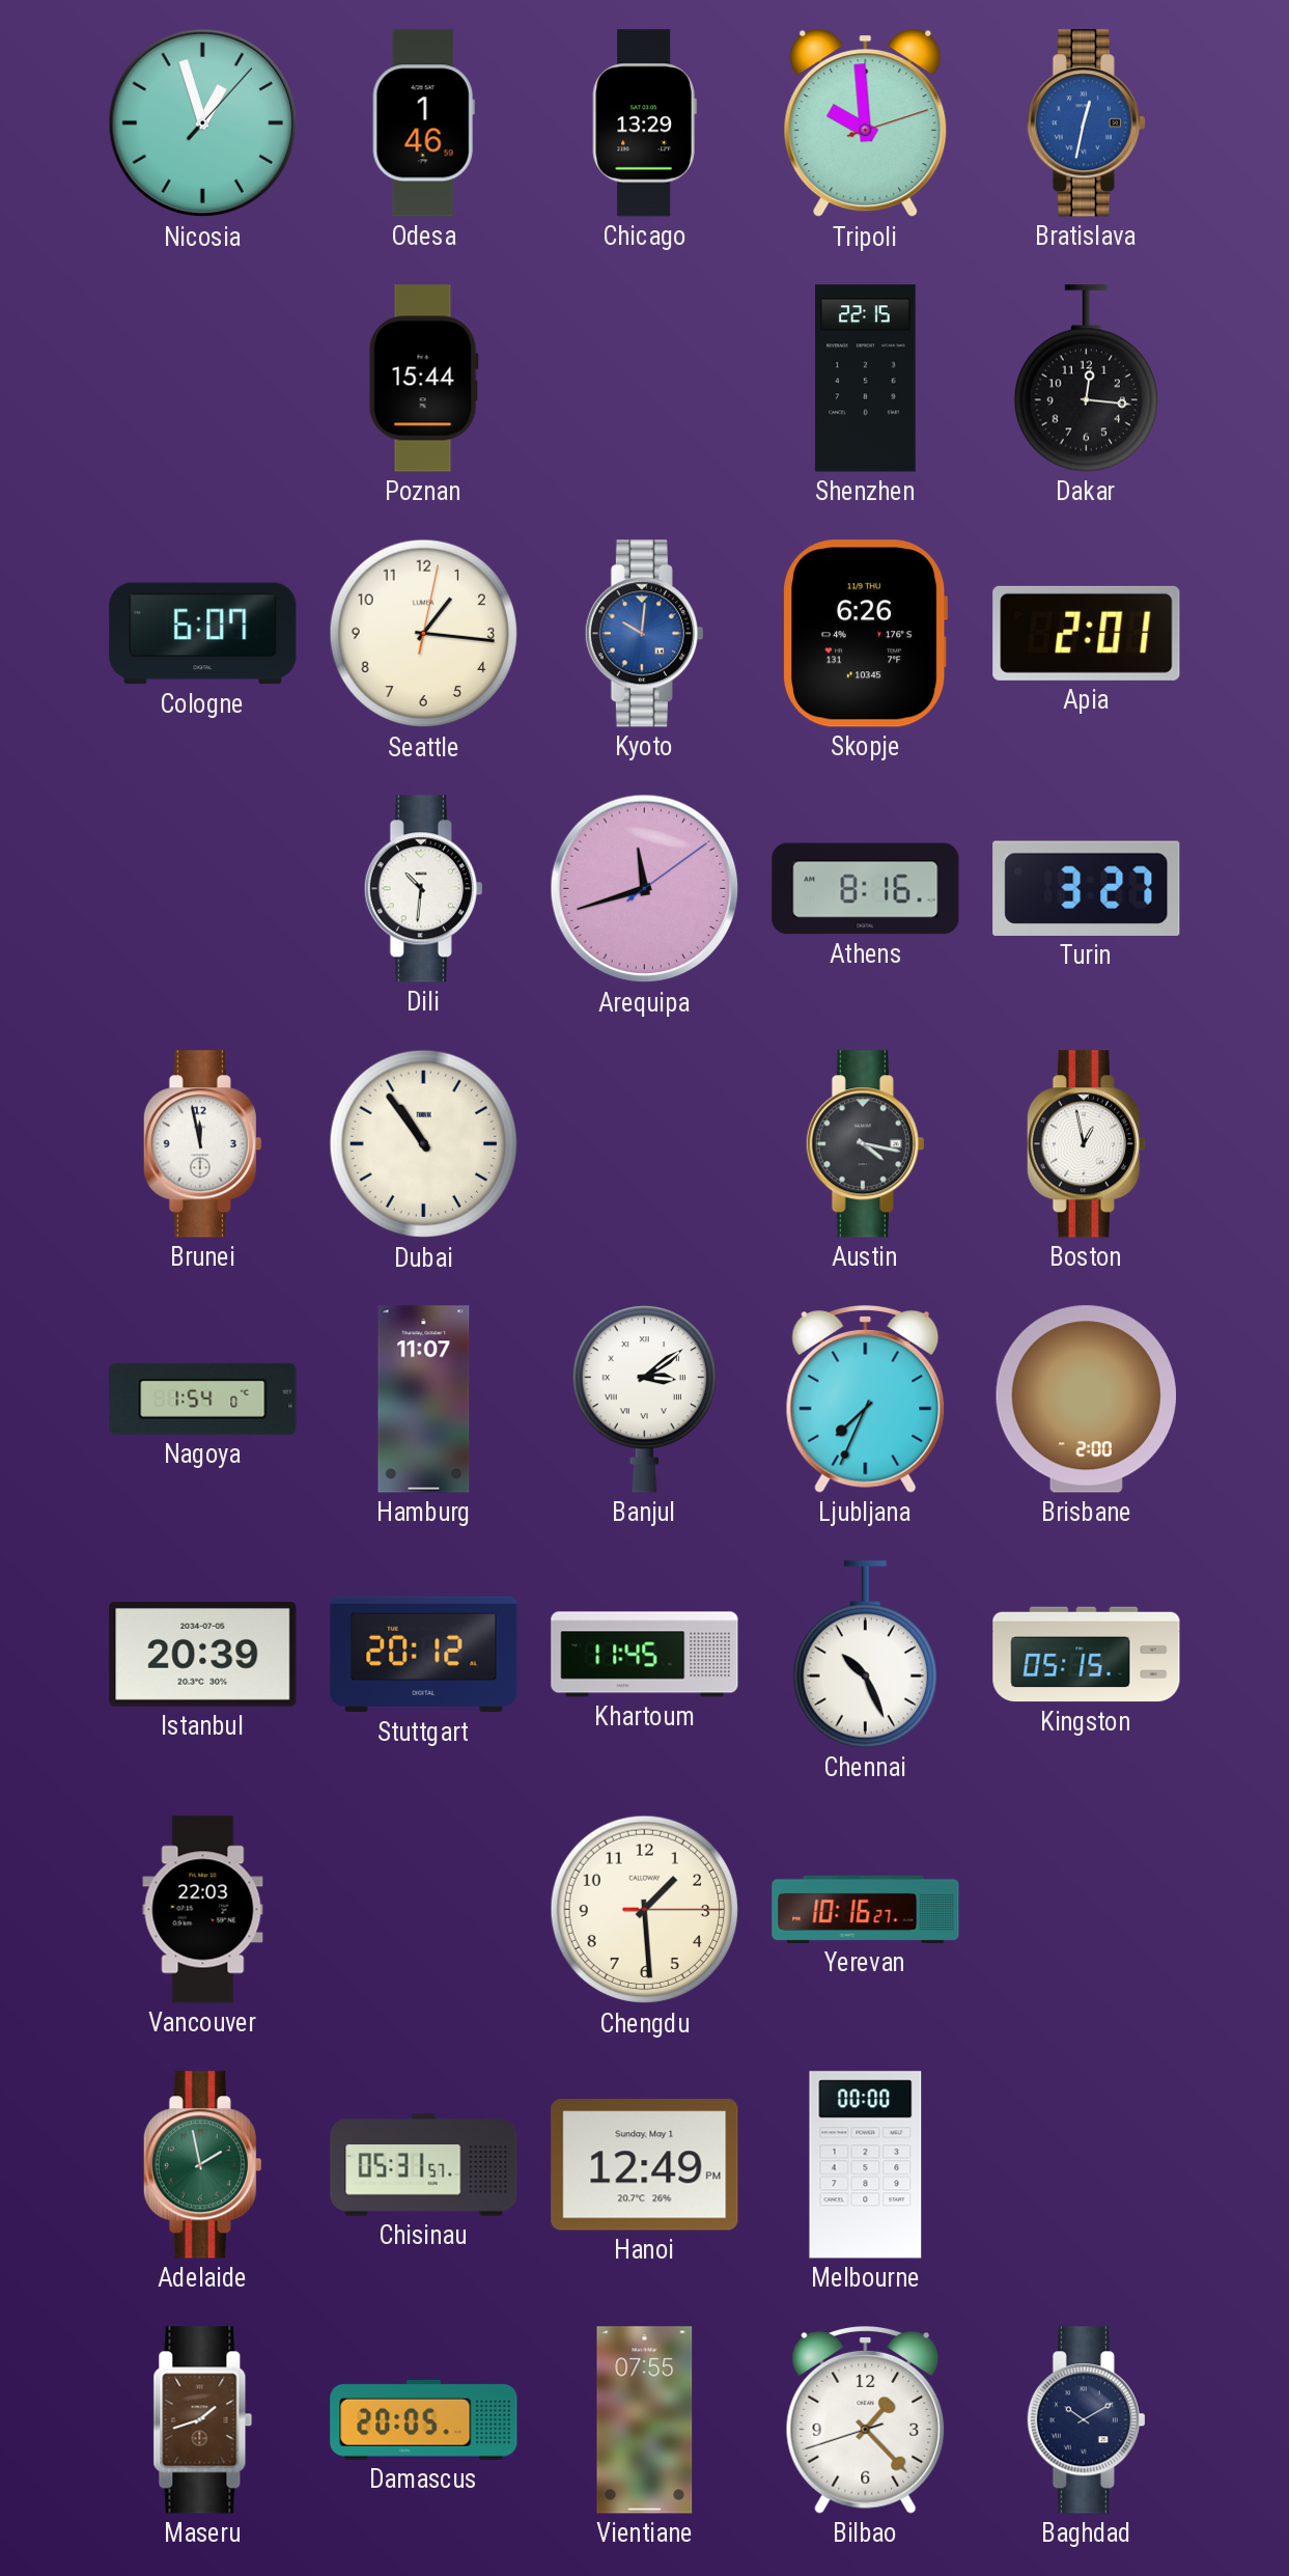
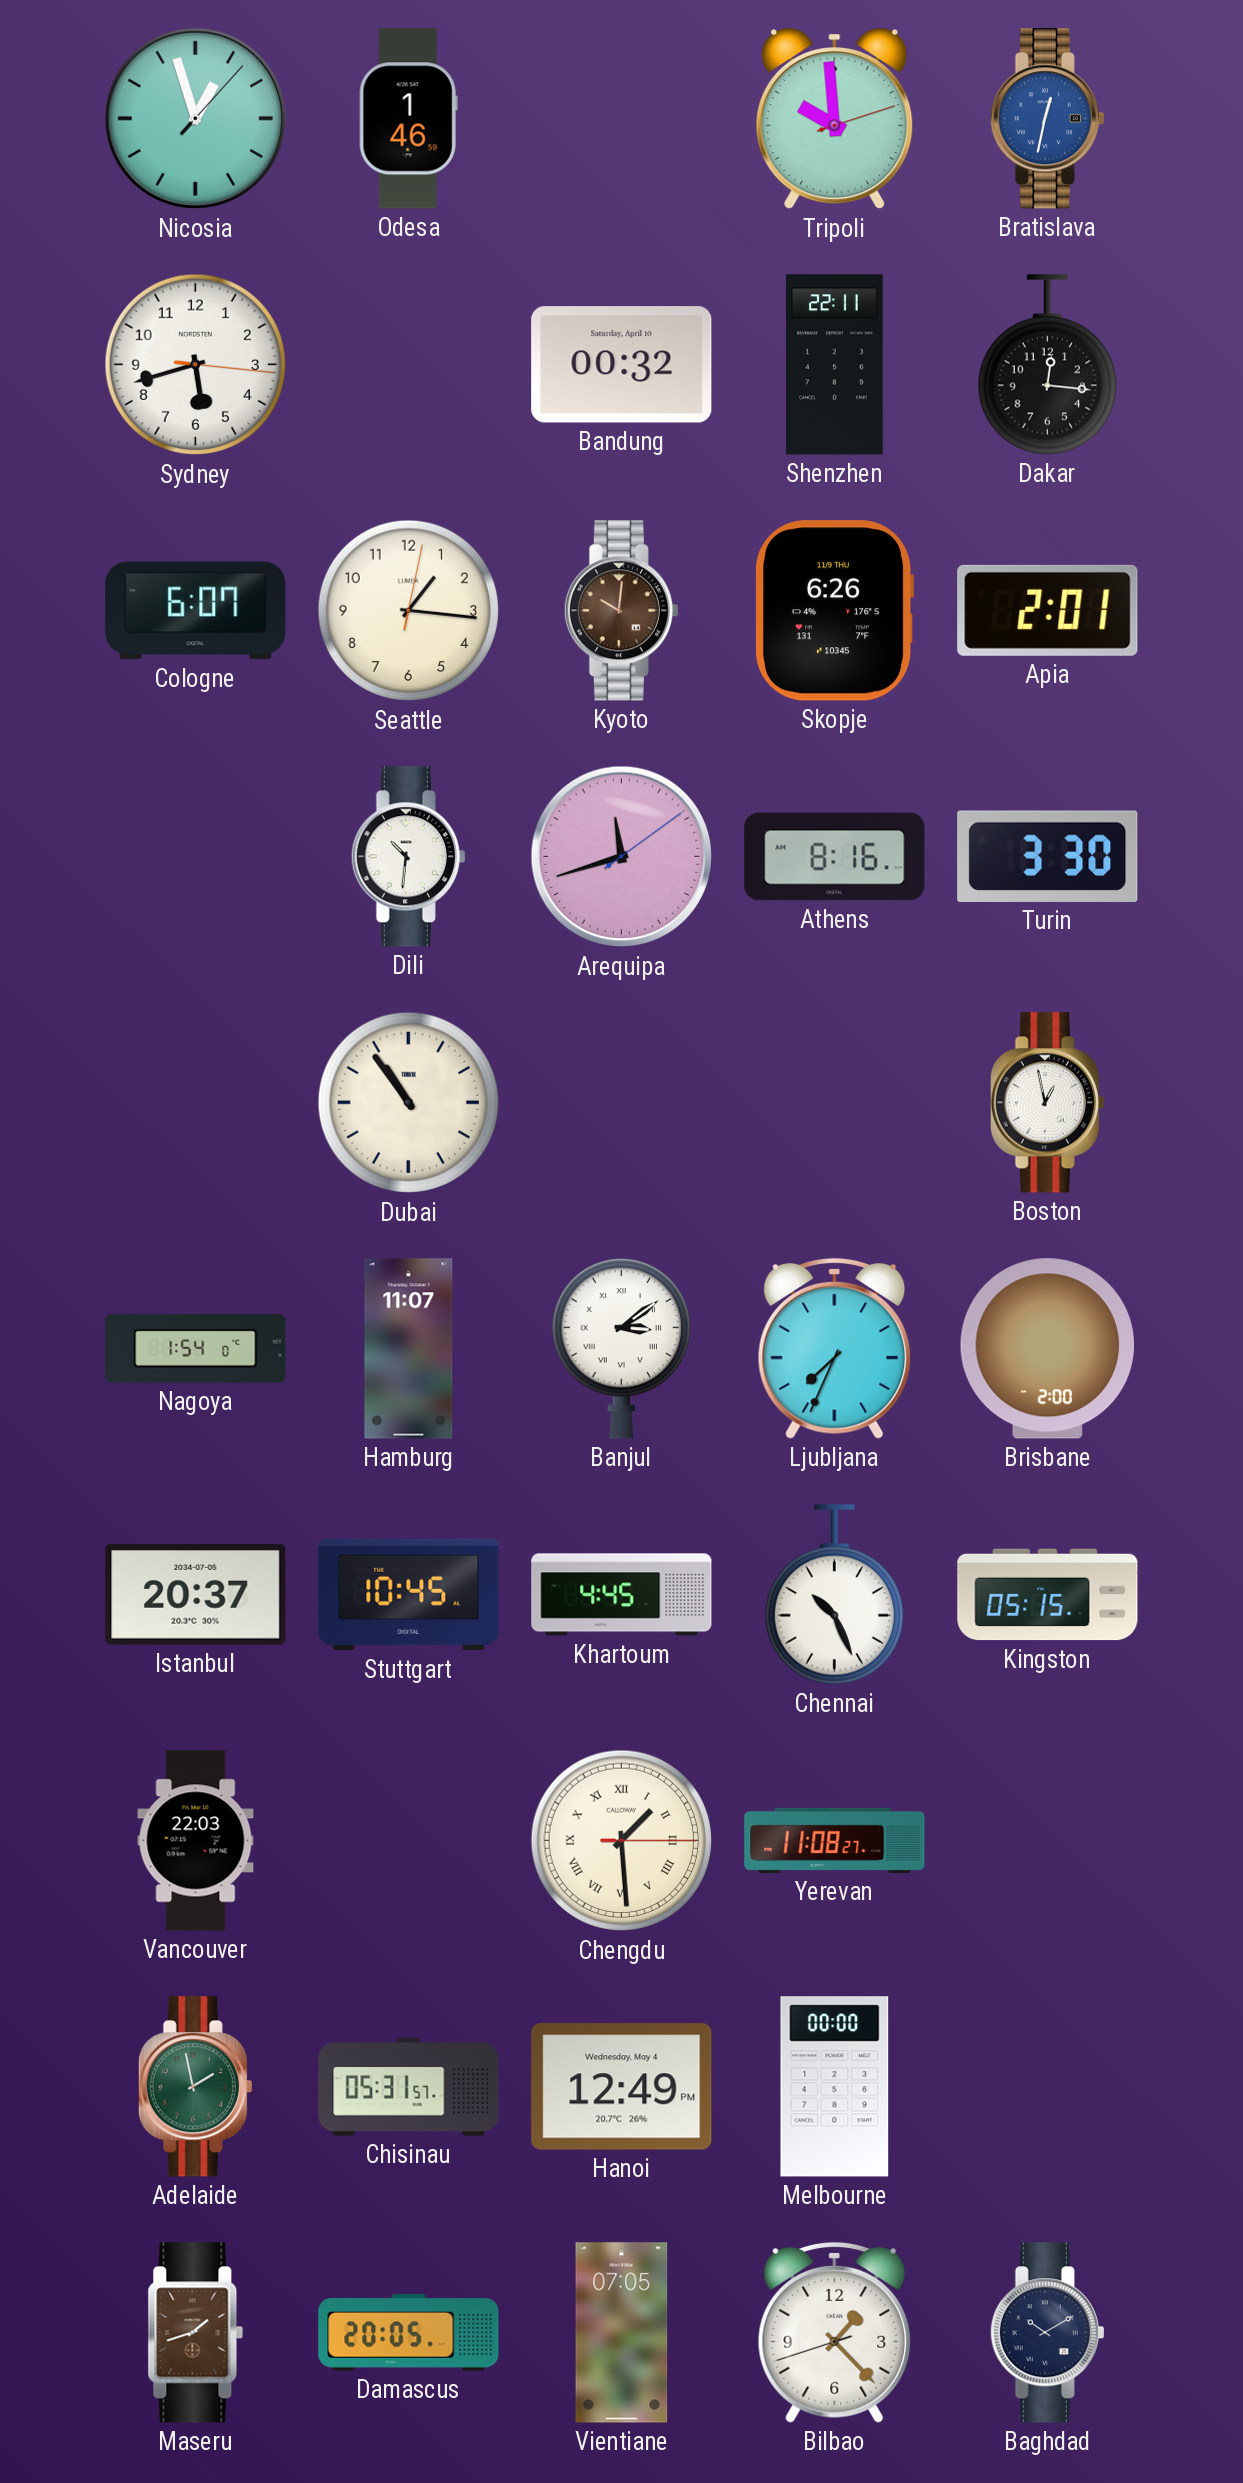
Chicago: 13:29 -> none
Sydney: none -> 5:42
Poznan: 15:44 -> none
Bandung: none -> 00:32
Shenzhen: 22:15 -> 22:11
Kyoto dial: blue -> brown
Turin: 3:27 -> 3:30
Brunei: 11:58 -> none
Austin: 4:17 -> none
Istanbul: 20:39 -> 20:37
Stuttgart: 20:12 -> 10:45
Khartoum: 11:45 -> 4:45
Chengdu numerals: Arabic -> Roman
Yerevan: 10:16 -> 11:08
Hanoi date: Sunday, May 1 -> Wednesday, May 4
Vientiane: 07:55 -> 07:05
